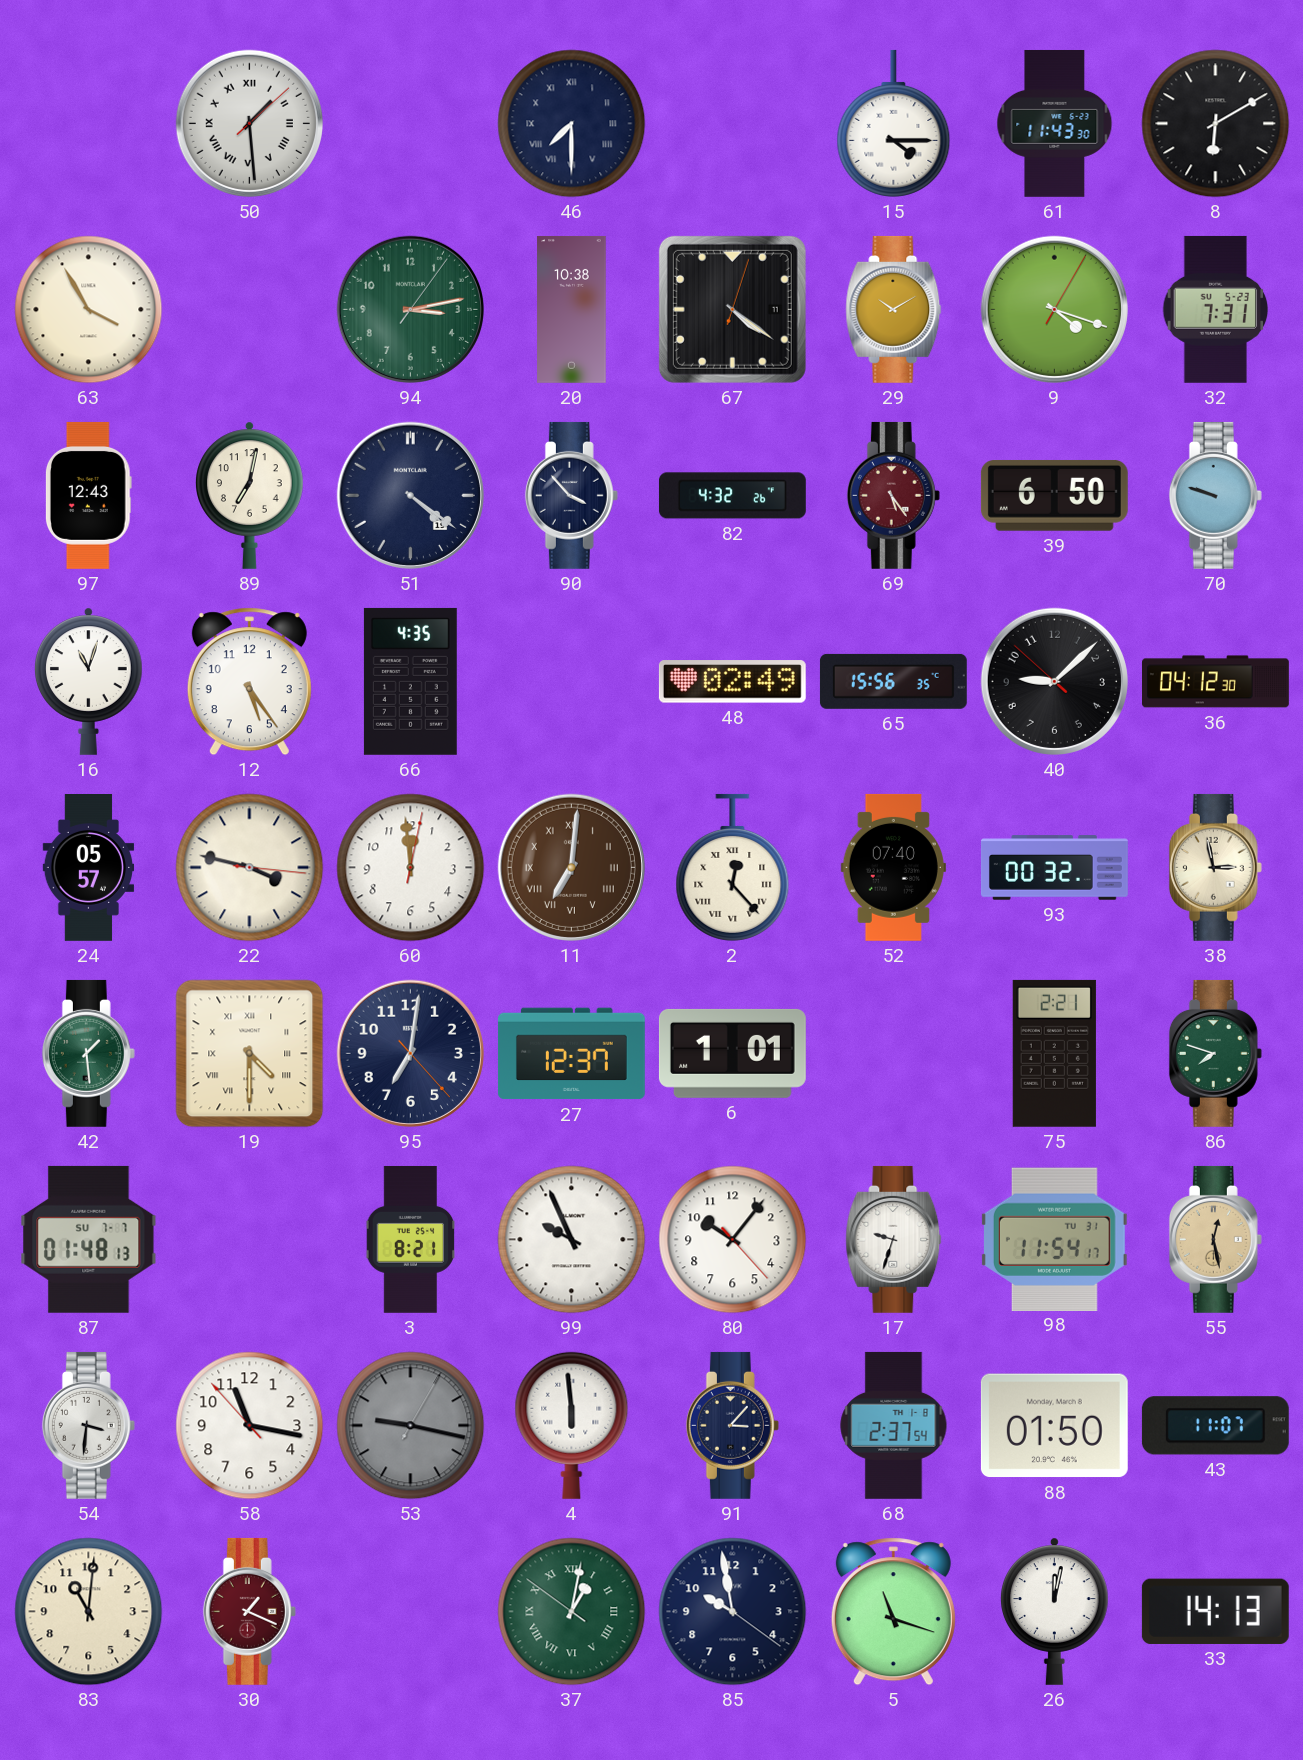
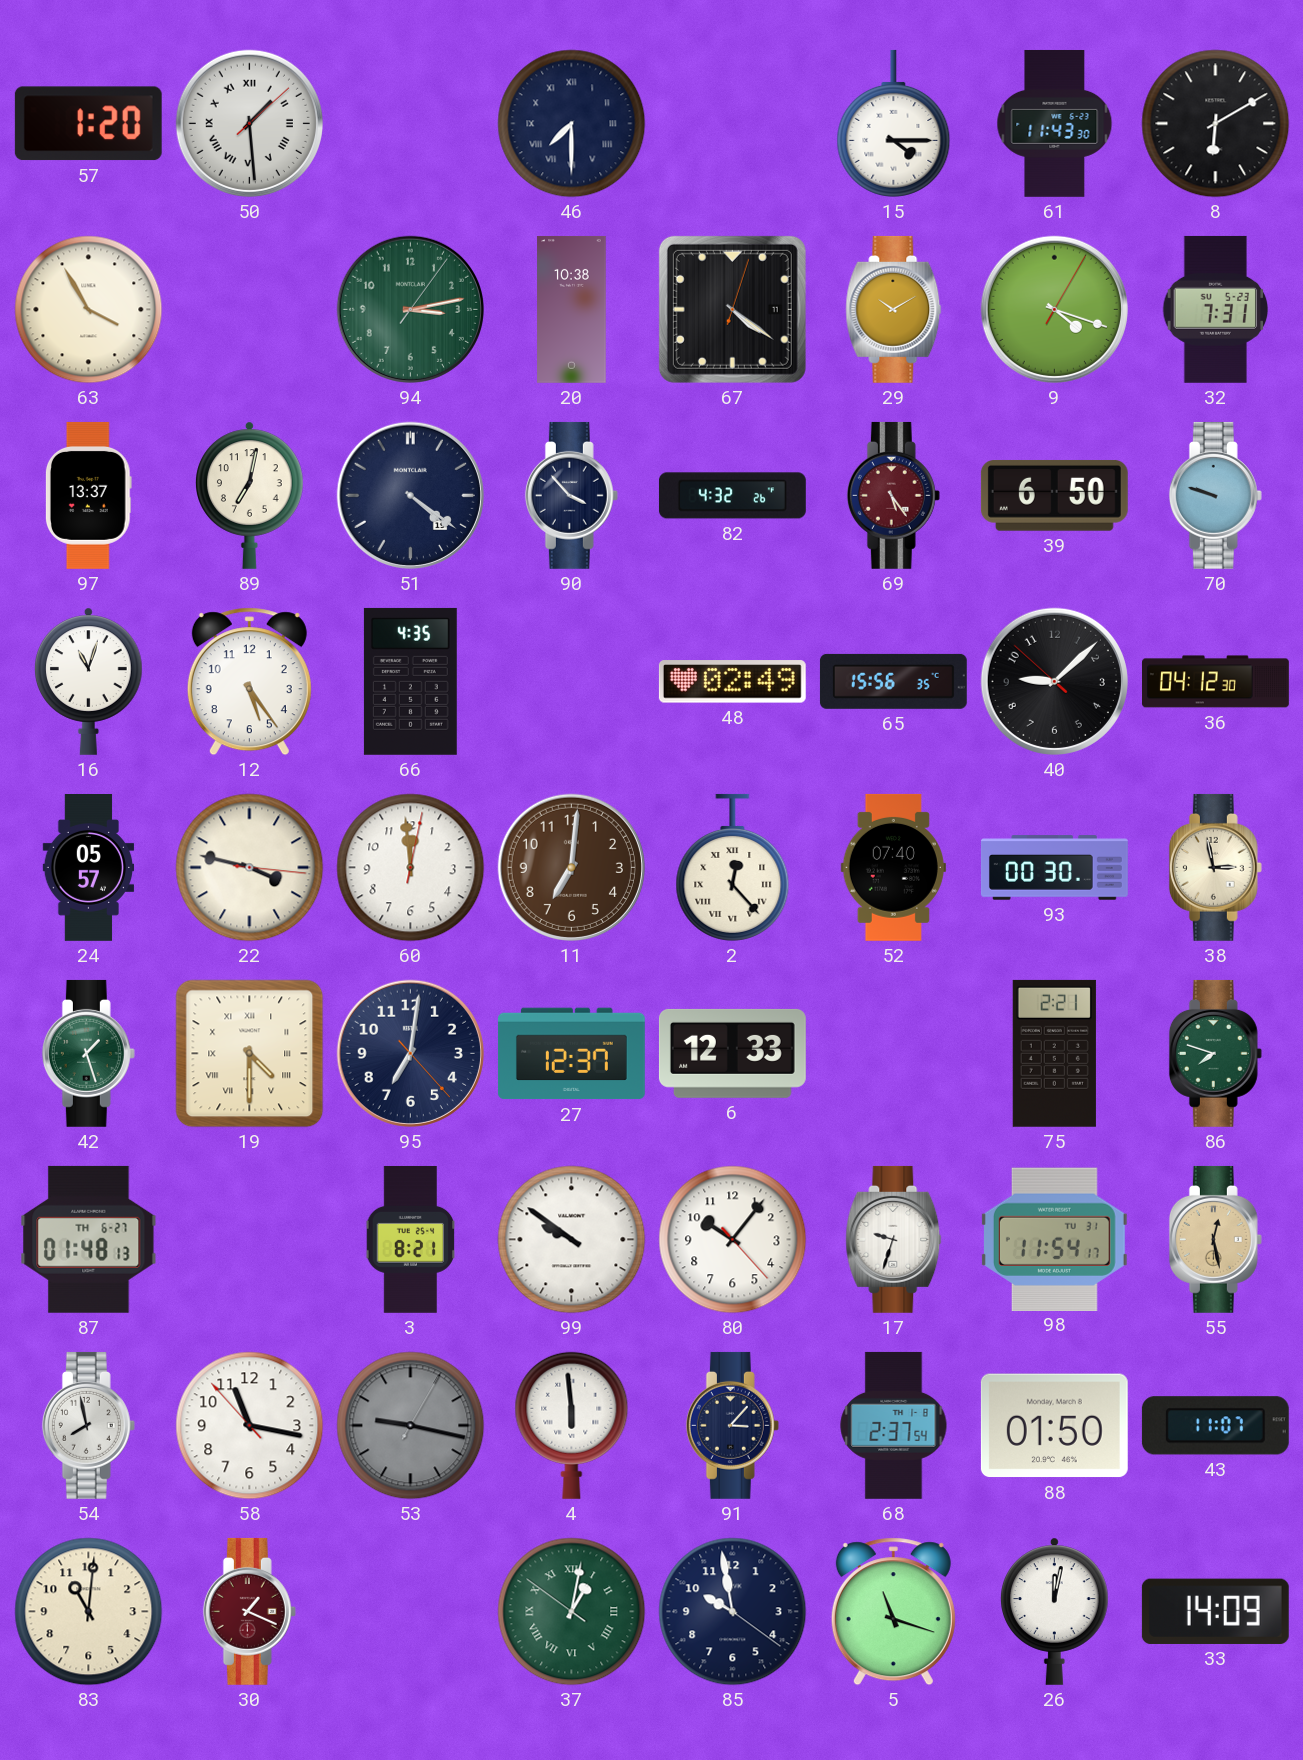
57: none -> 1:20
97: 12:43 -> 13:37
11 numerals: Roman -> Arabic
93: 00:32 -> 00:30
42: 1:29 -> 1:27
6: 1:01 -> 12:33
87 date: SU 7-7 -> TH 6-27
99: 9:56 -> 9:51
54: 3:31 -> 7:58
33: 14:13 -> 14:09
